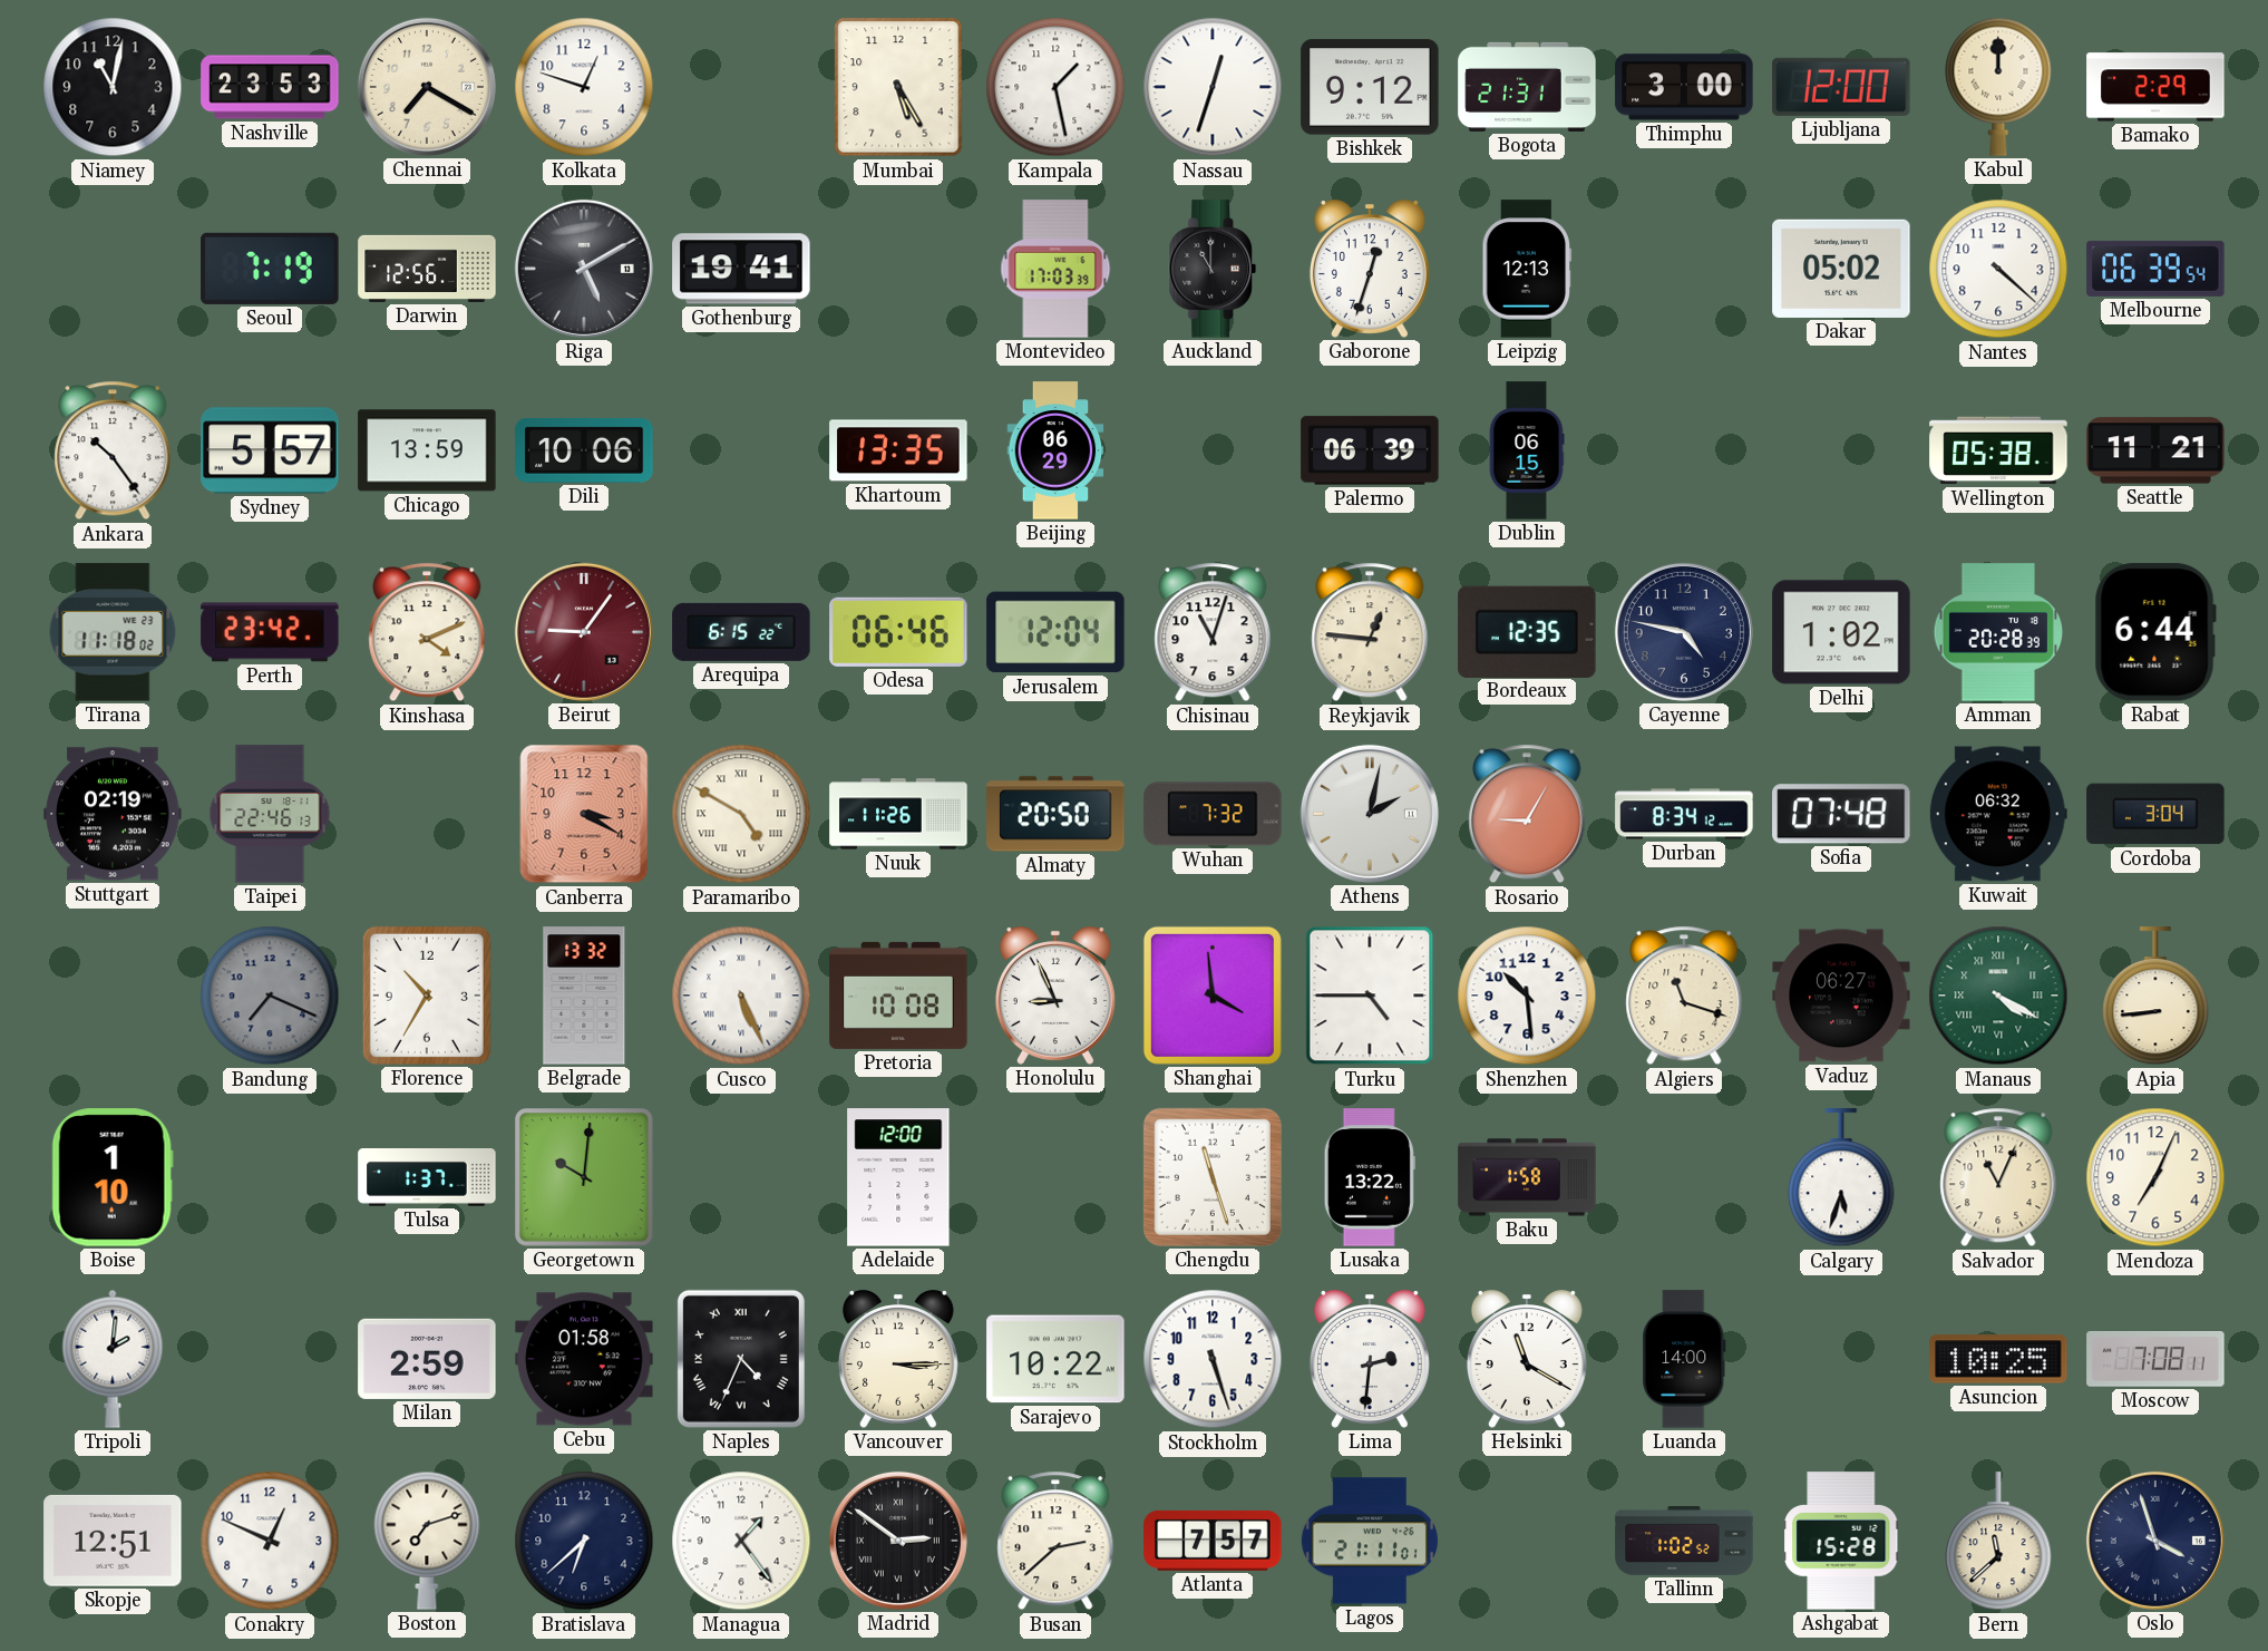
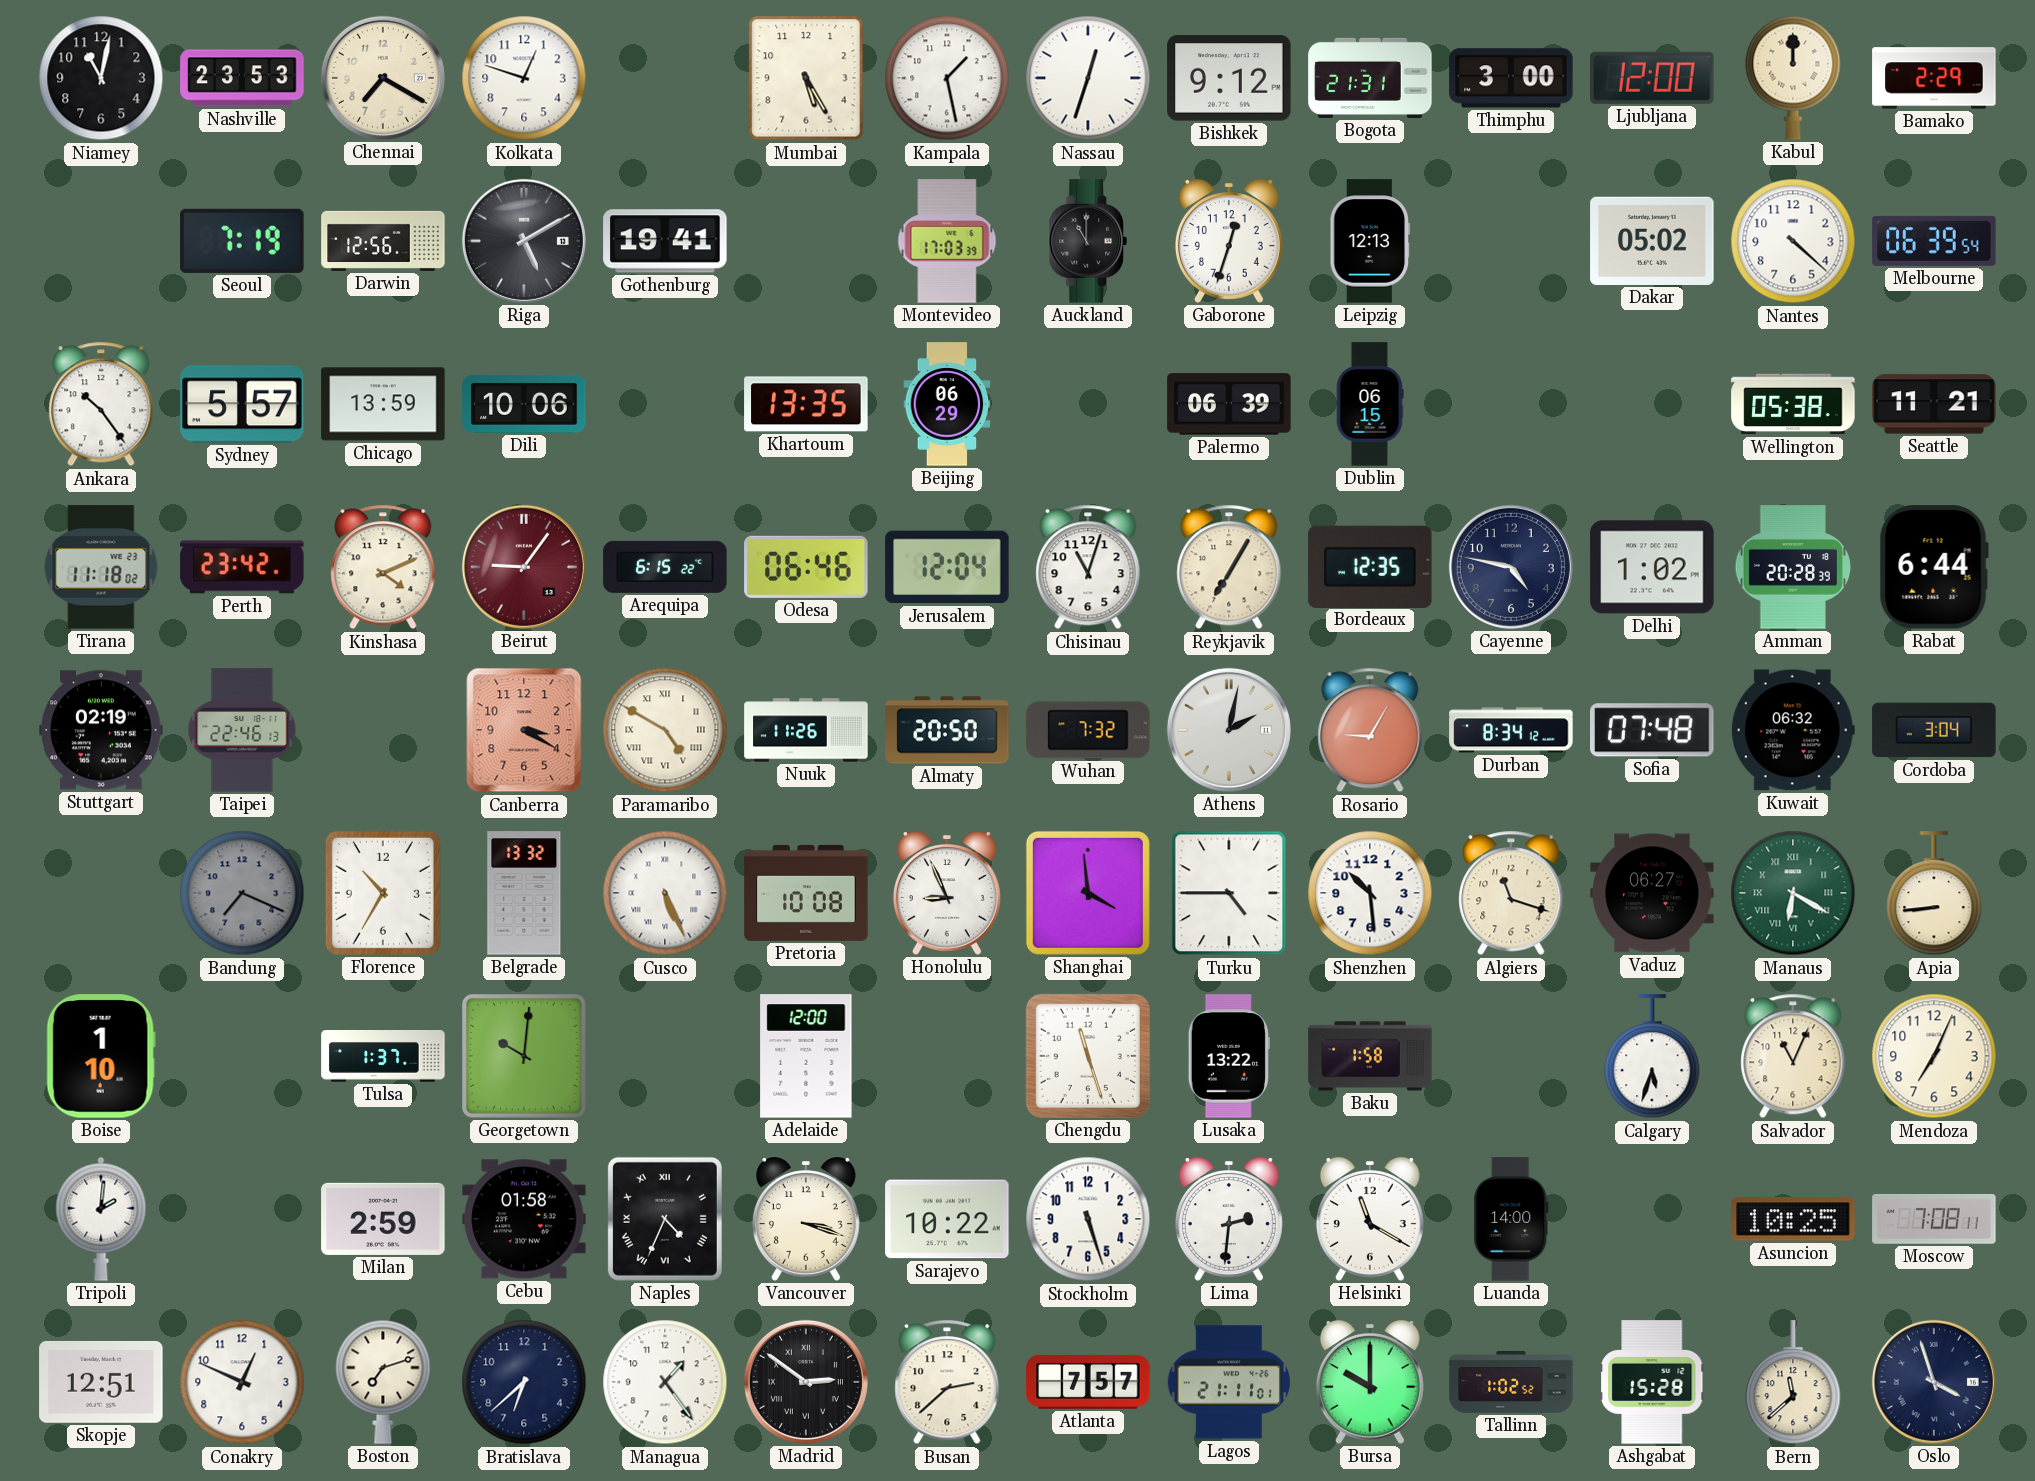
Reykjavik: 12:46 -> 7:05
Manaus: 4:20 -> 6:20
Vancouver: 3:15 -> 3:18
Bursa: none -> 10:00
